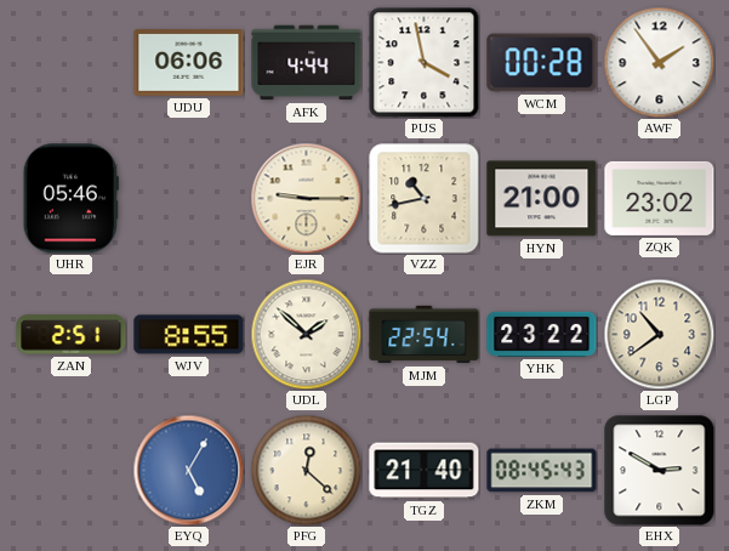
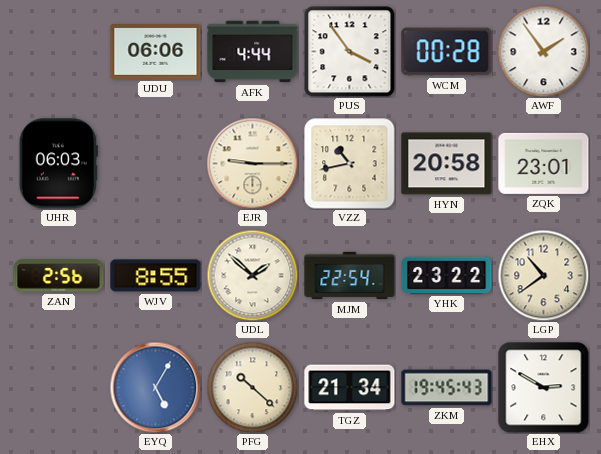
PUS: 3:58 -> 3:54
UHR: 05:46 -> 06:03
HYN: 21:00 -> 20:58
ZQK: 23:02 -> 23:01
ZAN: 2:51 -> 2:56
PFG: 12:22 -> 10:22
TGZ: 21:40 -> 21:34
ZKM: 08:45 -> 19:45
